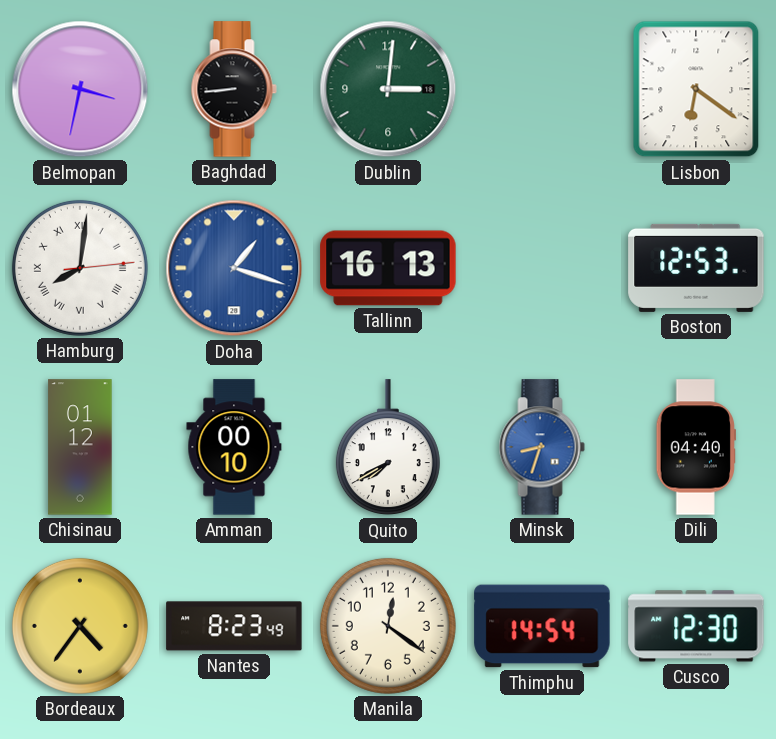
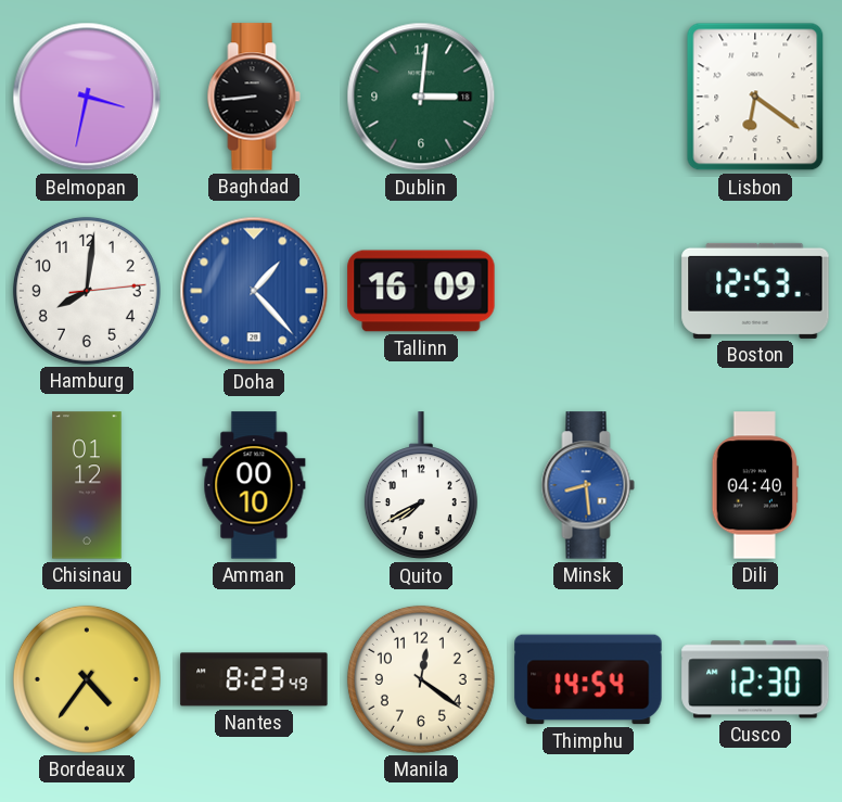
Hamburg numerals: Roman -> Arabic
Doha: 1:18 -> 1:23
Tallinn: 16:13 -> 16:09
Minsk: 8:33 -> 8:29
